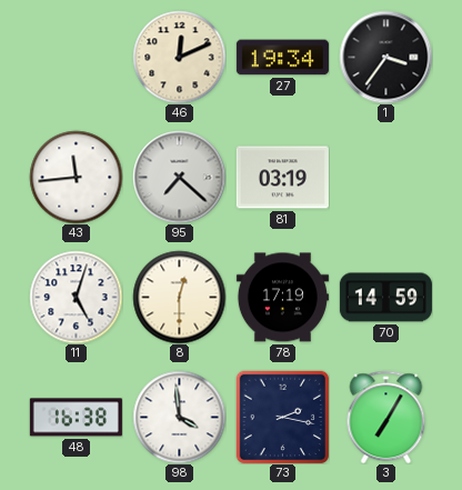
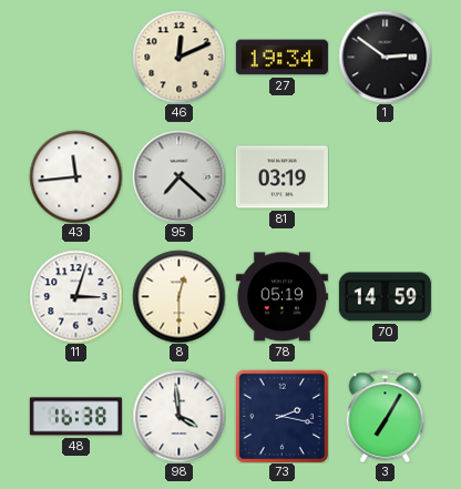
1: 3:36 -> 2:51
11: 5:03 -> 3:03
78: 17:19 -> 05:19
